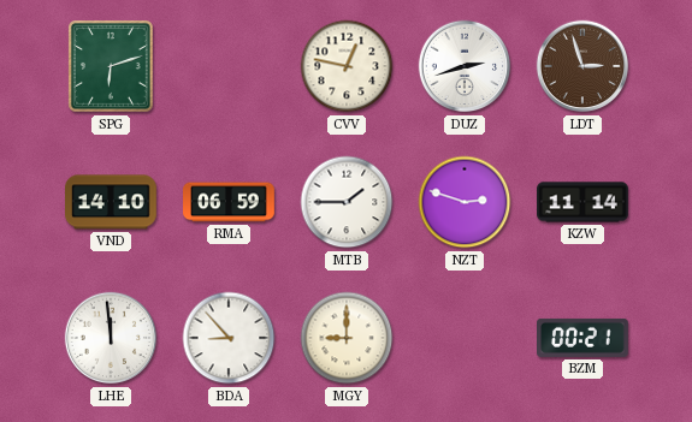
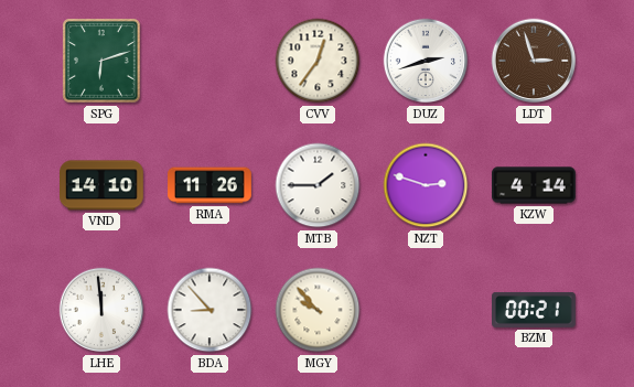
CVV: 12:47 -> 12:36
RMA: 06:59 -> 11:26
KZW: 11:14 -> 4:14
MGY: 9:00 -> 9:53
